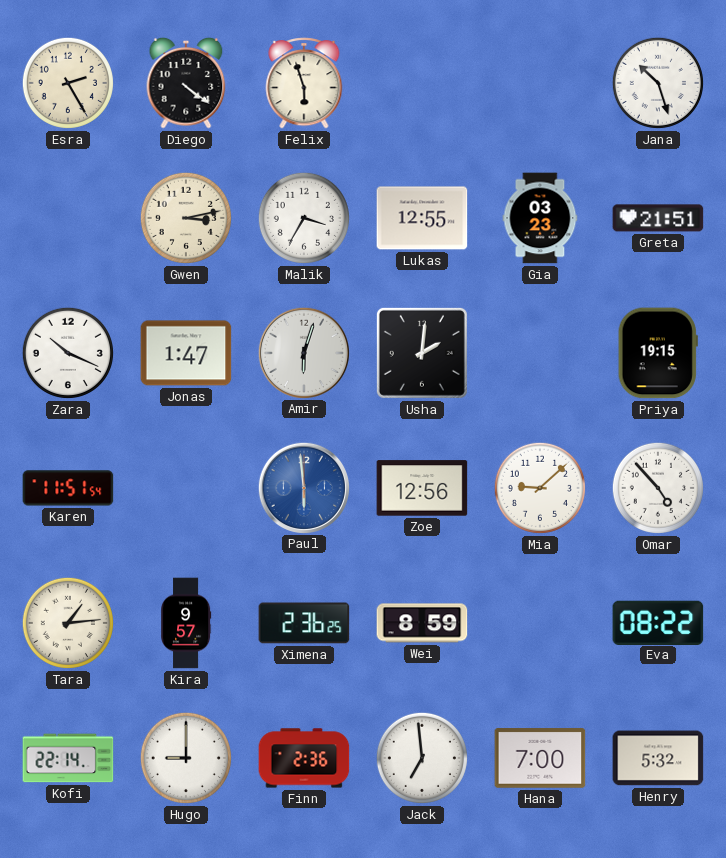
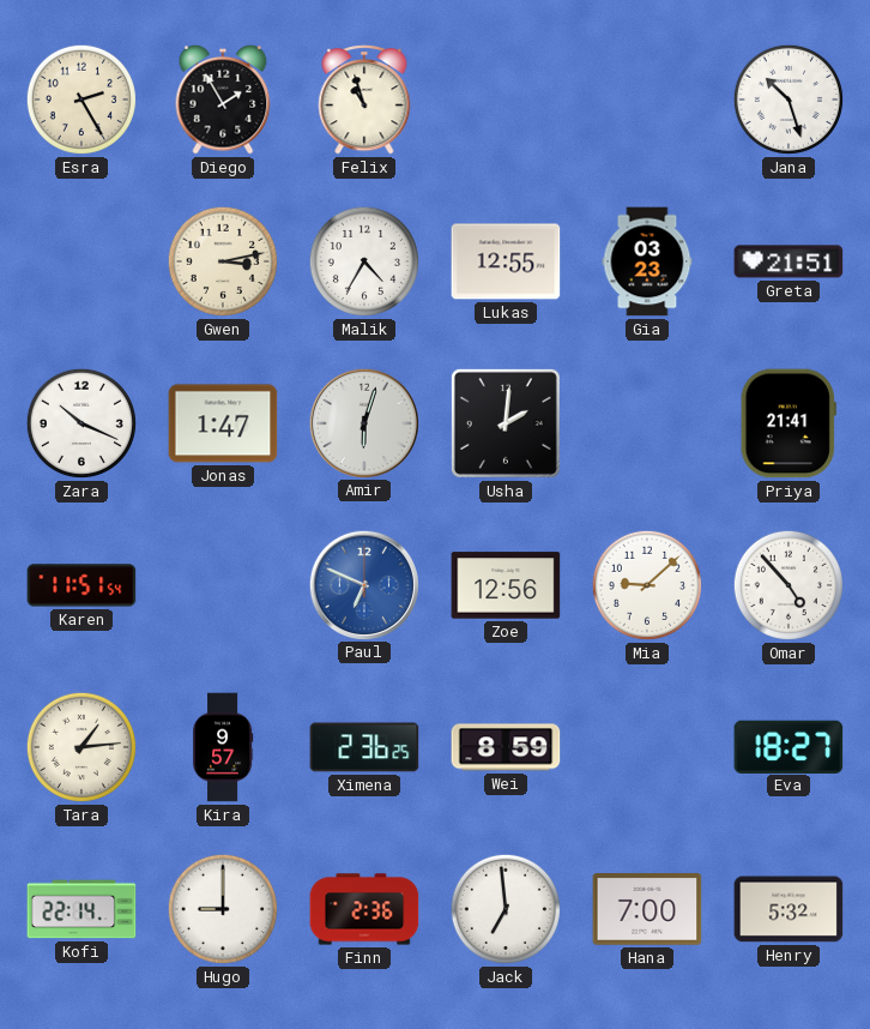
Diego: 4:21 -> 1:55
Felix: 5:57 -> 10:57
Malik: 3:35 -> 4:35
Priya: 19:15 -> 21:41
Paul: 5:59 -> 6:49
Eva: 08:22 -> 18:27
